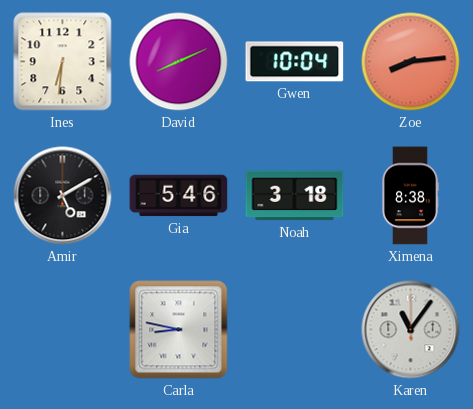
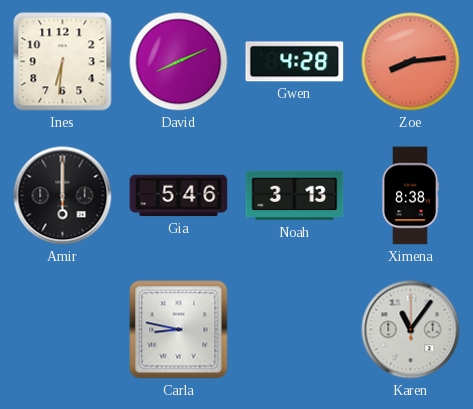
Gwen: 10:04 -> 4:28
Amir: 5:10 -> 6:00
Noah: 3:18 -> 3:13
